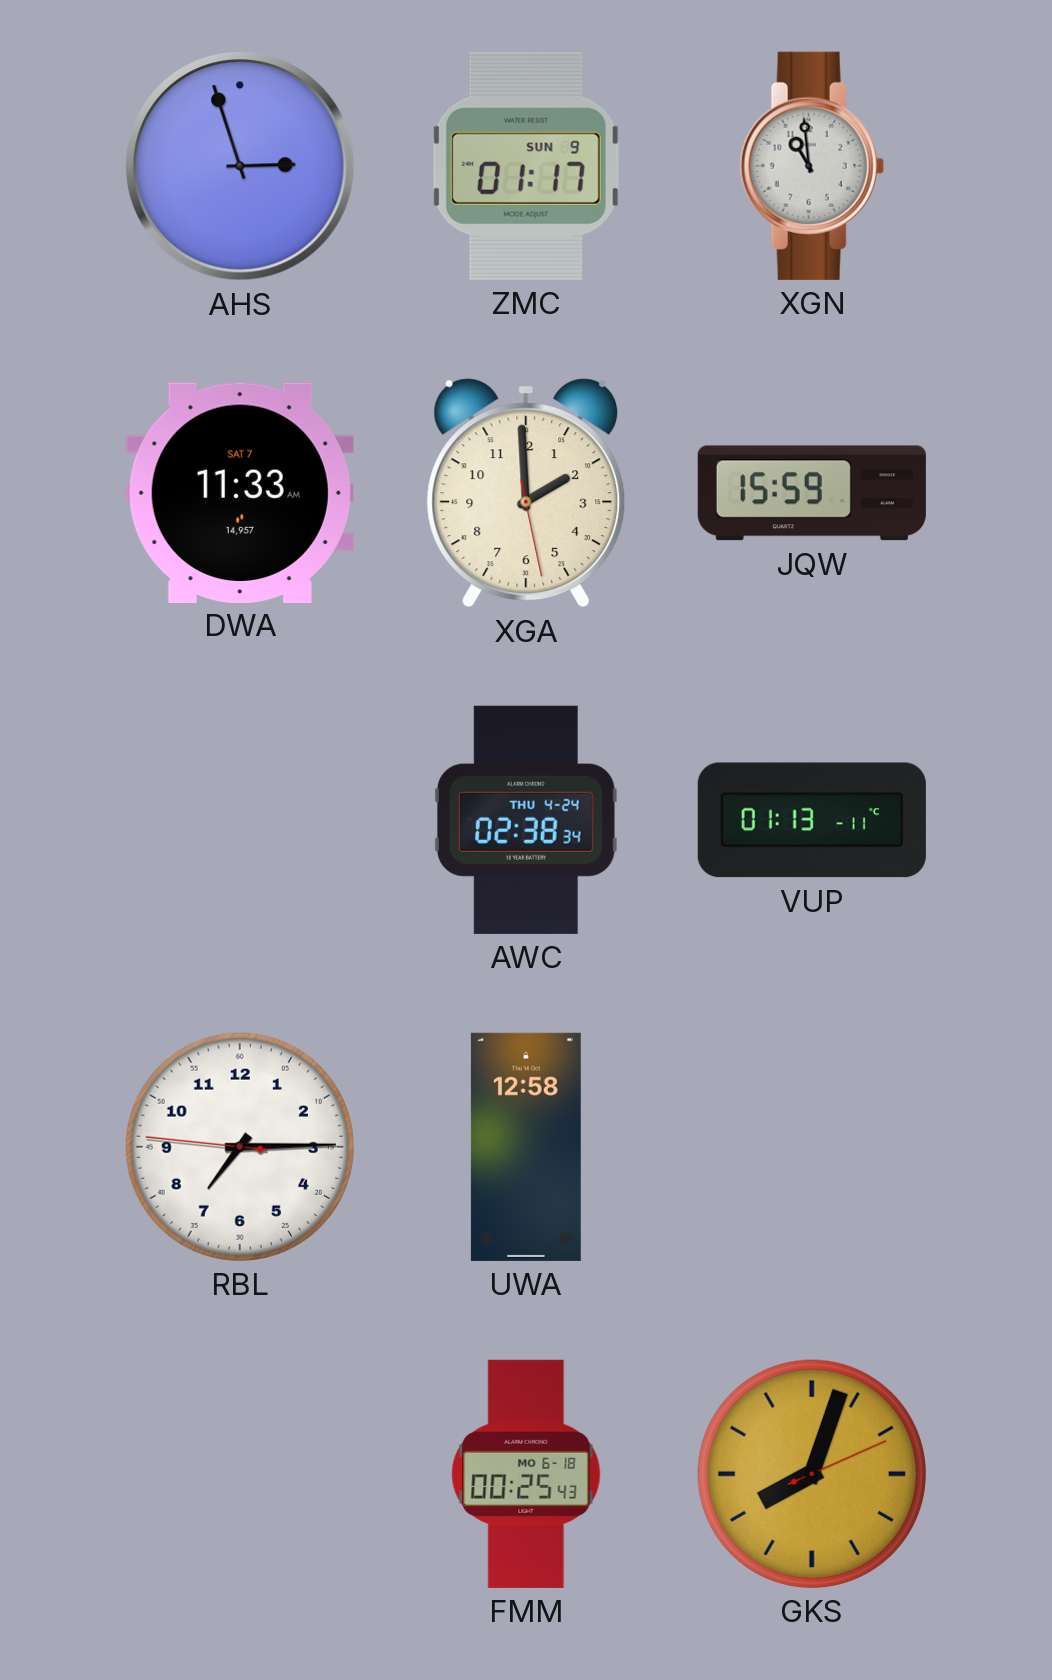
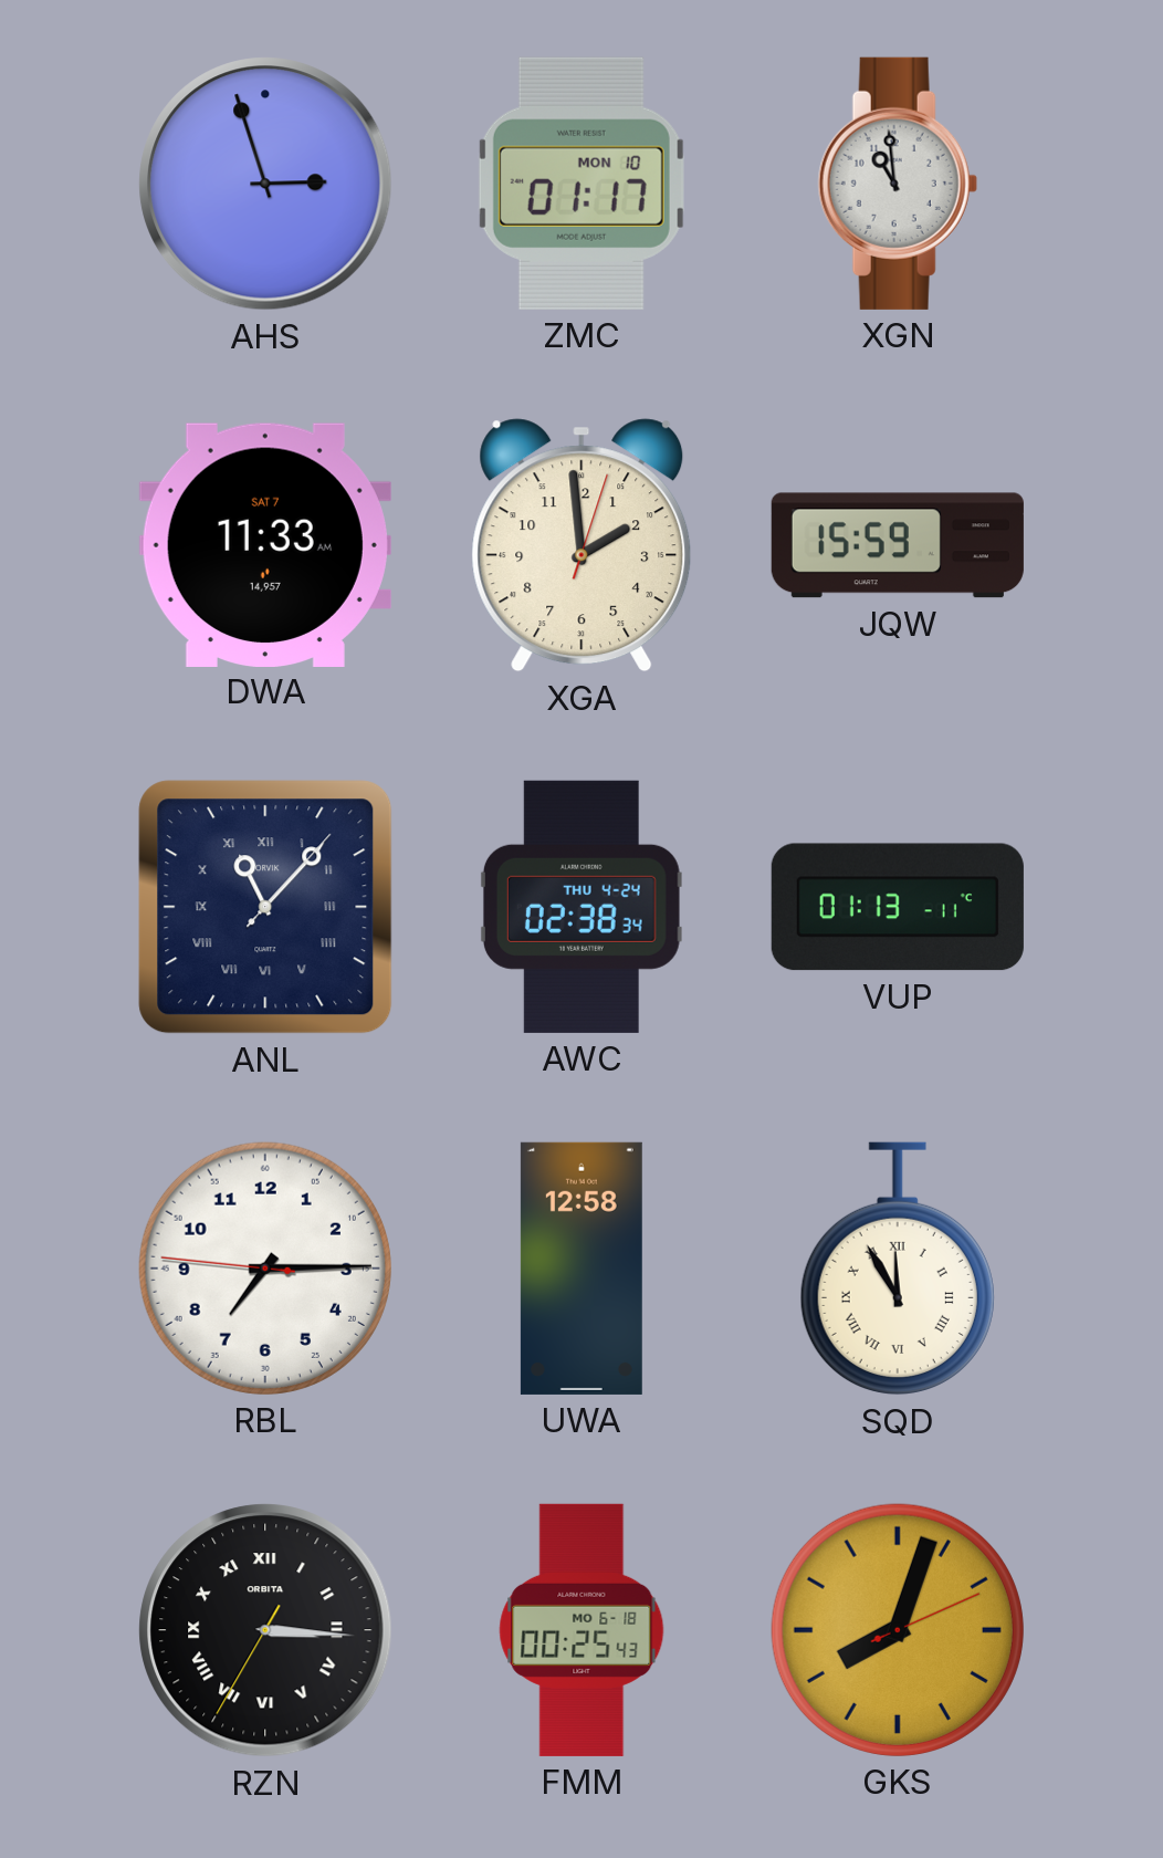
ZMC date: SUN 9 -> MON 10
XGA: 1:59:28 -> 1:59:03
ANL: none -> 11:07
SQD: none -> 11:55
RZN: none -> 3:15
